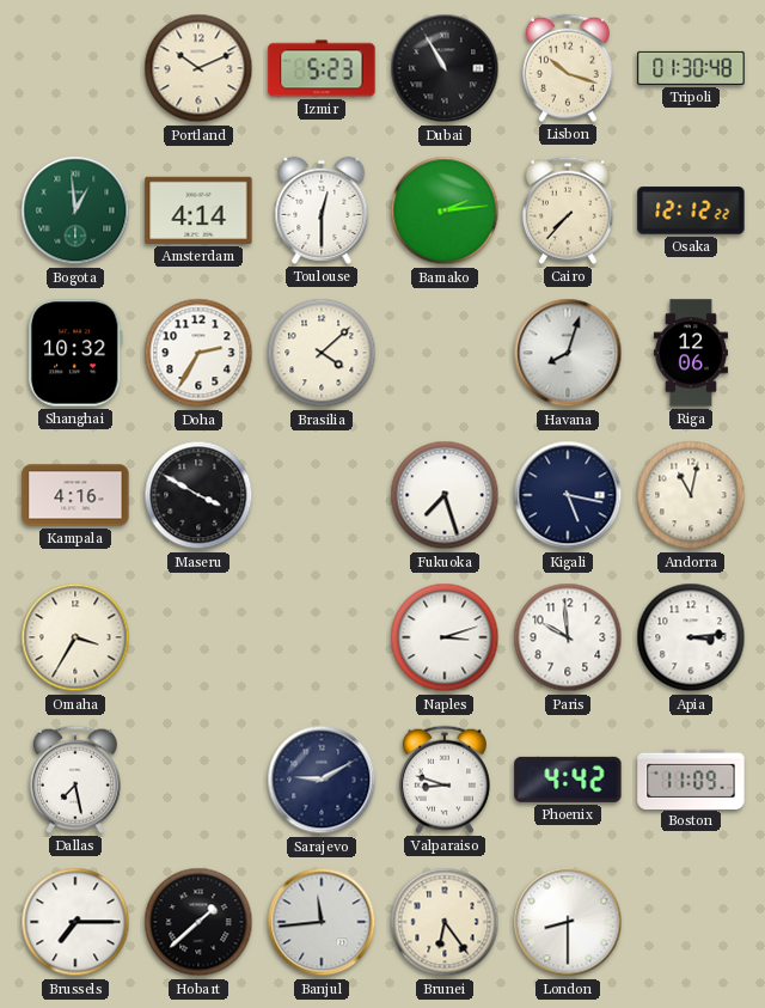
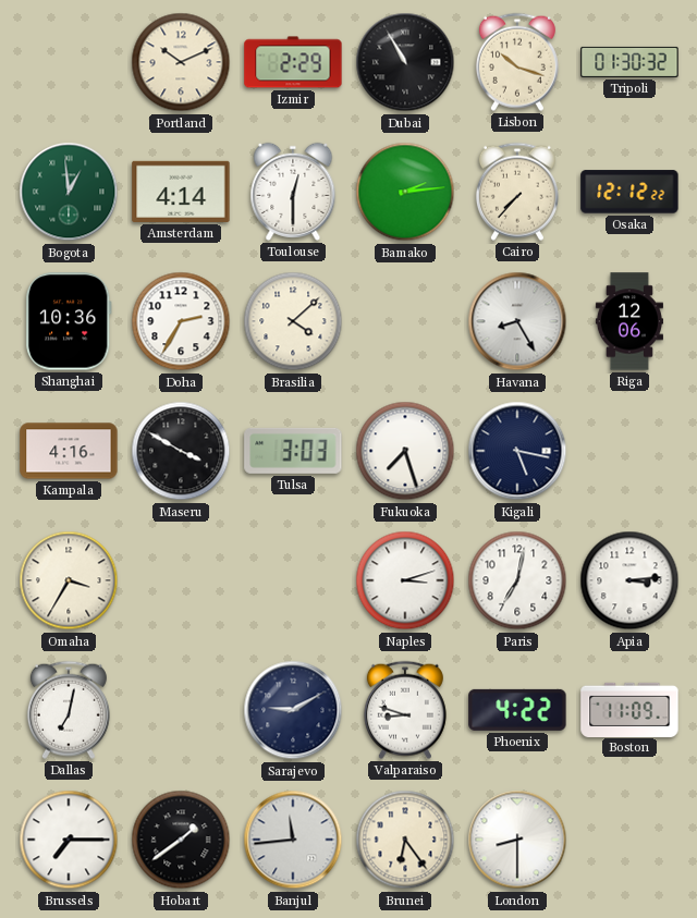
Izmir: 5:23 -> 2:29
Tripoli: 01:30:48 -> 01:30:32
Shanghai: 10:32 -> 10:36
Havana: 8:03 -> 8:25
Tulsa: none -> 3:03
Andorra: 11:02 -> none
Paris: 9:59 -> 7:02
Dallas: 7:28 -> 7:02
Phoenix: 4:42 -> 4:22
Hobart: 1:38 -> 1:39
